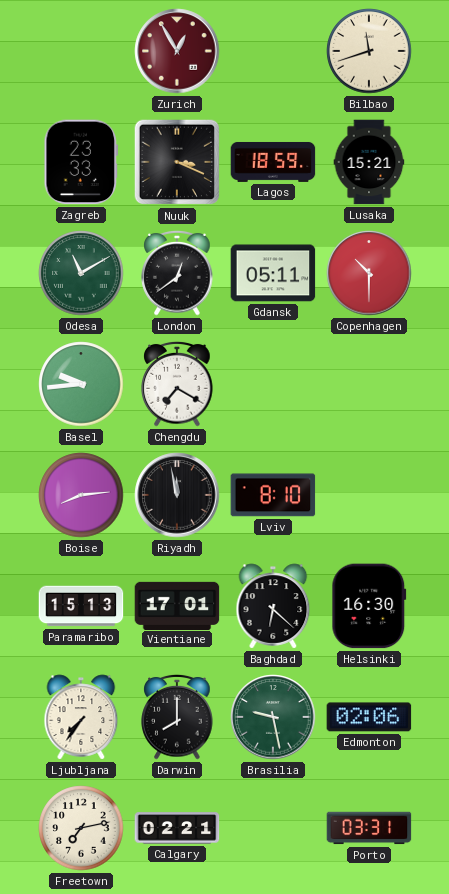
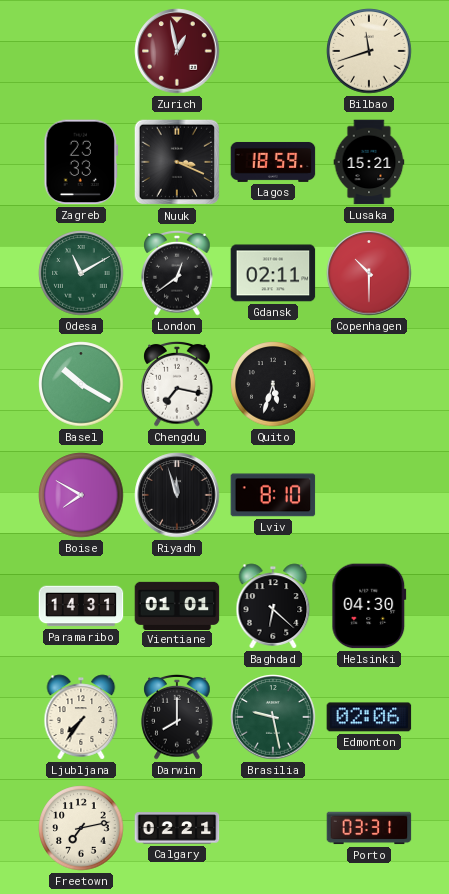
Zurich: 12:55 -> 12:58
Gdansk: 05:11 -> 02:11
Basel: 9:44 -> 10:20
Chengdu: 7:20 -> 7:17
Quito: none -> 5:33
Boise: 8:14 -> 7:50
Riyadh: 11:58 -> 11:57
Paramaribo: 15:13 -> 14:31
Vientiane: 17:01 -> 01:01
Helsinki: 16:30 -> 04:30
